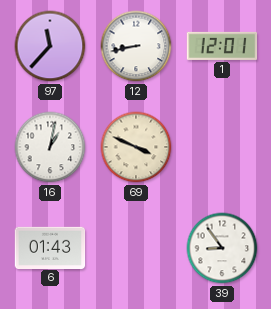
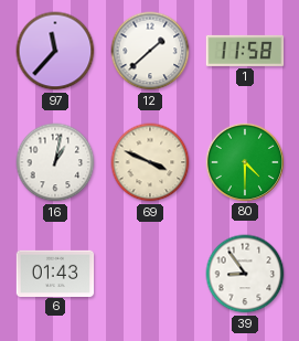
12: 8:43 -> 1:38
1: 12:01 -> 11:58
80: none -> 4:30
